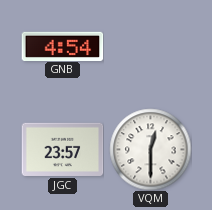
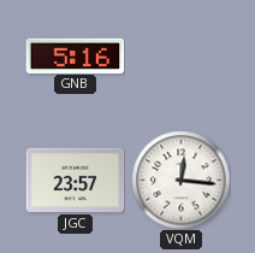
GNB: 4:54 -> 5:16
VQM: 12:30 -> 12:16
